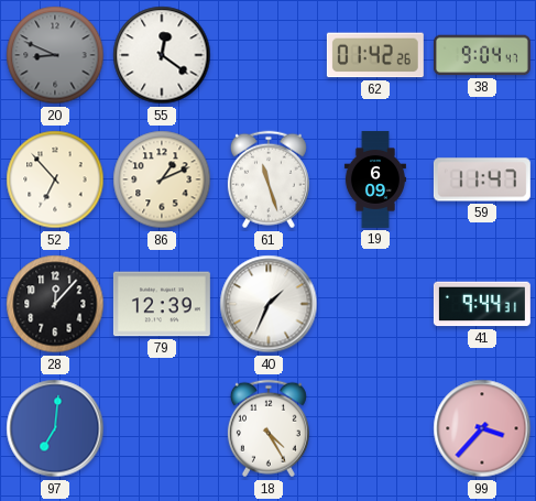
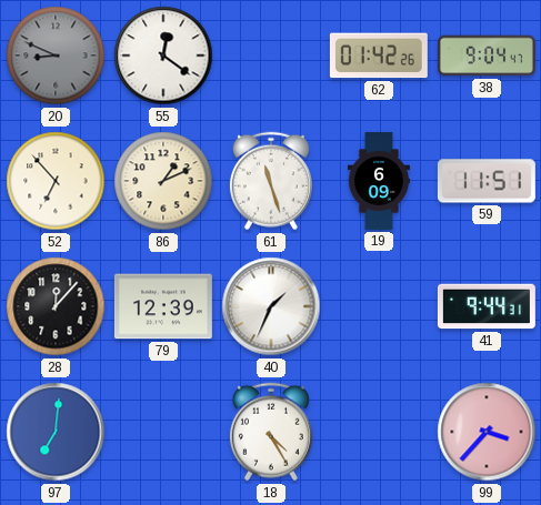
59: 11:47 -> 11:51
